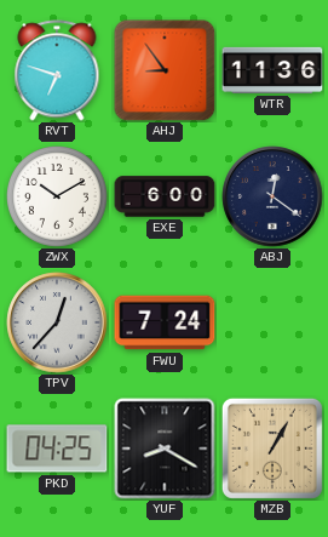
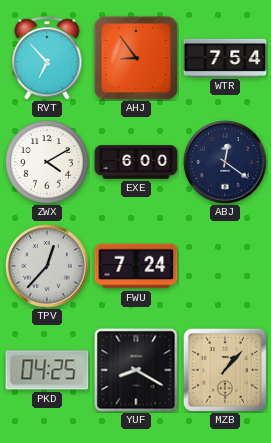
RVT: 6:48 -> 6:53
WTR: 11:36 -> 7:54
ZWX: 10:10 -> 4:10
MZB: 1:05 -> 1:07
